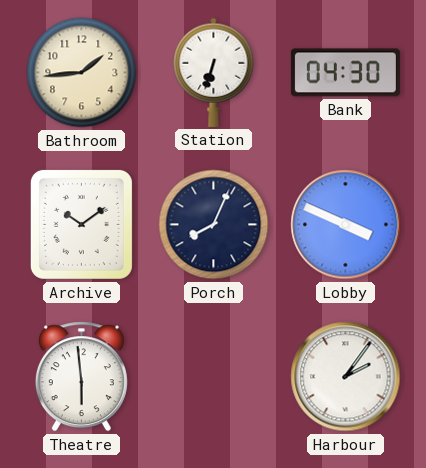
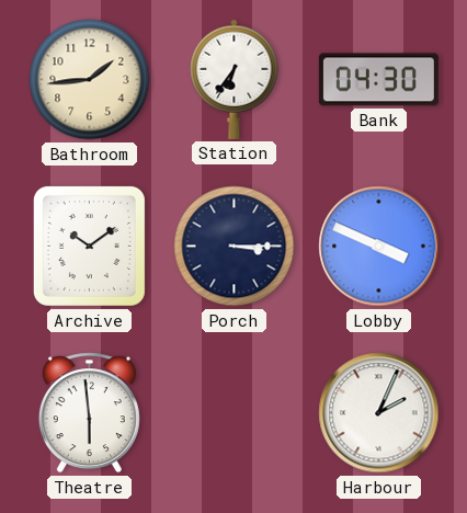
Station: 6:33 -> 6:36
Porch: 8:04 -> 3:15
Harbour: 2:06 -> 2:04
